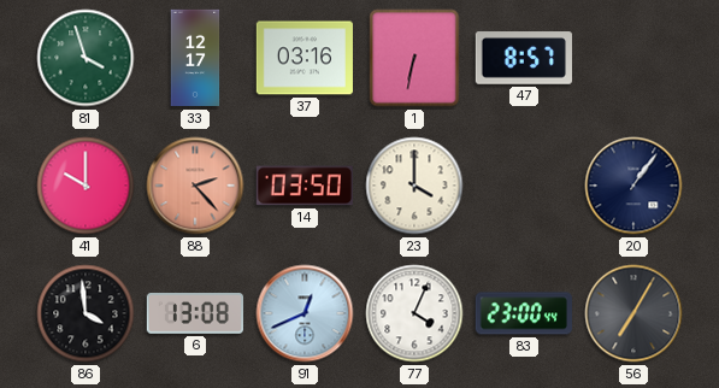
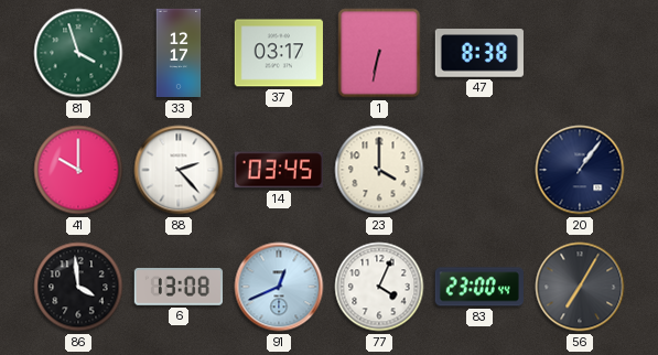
37: 03:16 -> 03:17
47: 8:57 -> 8:38
88 dial: salmon -> white
14: 03:50 -> 03:45
